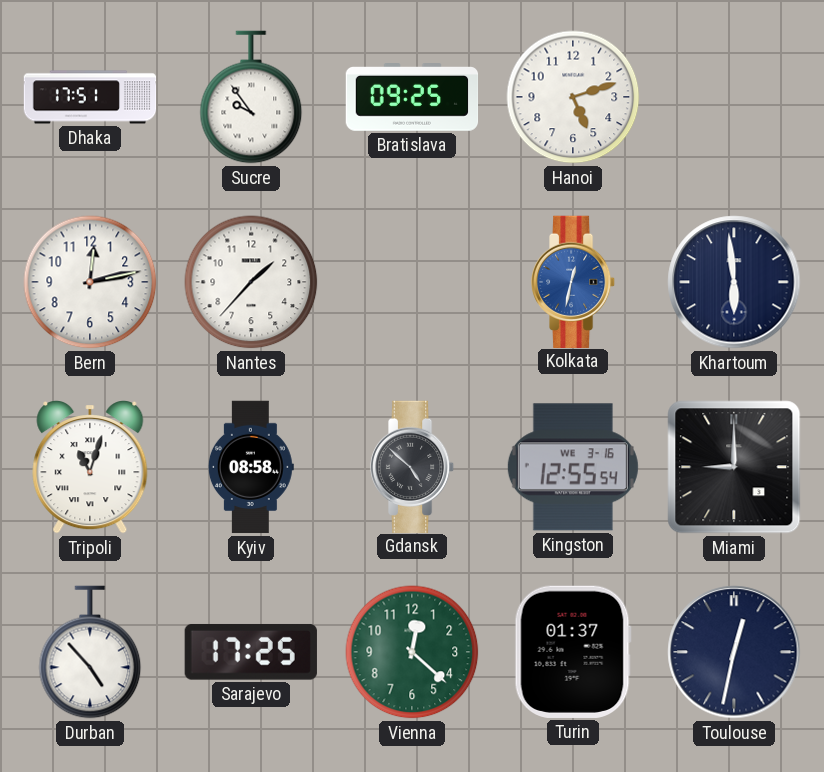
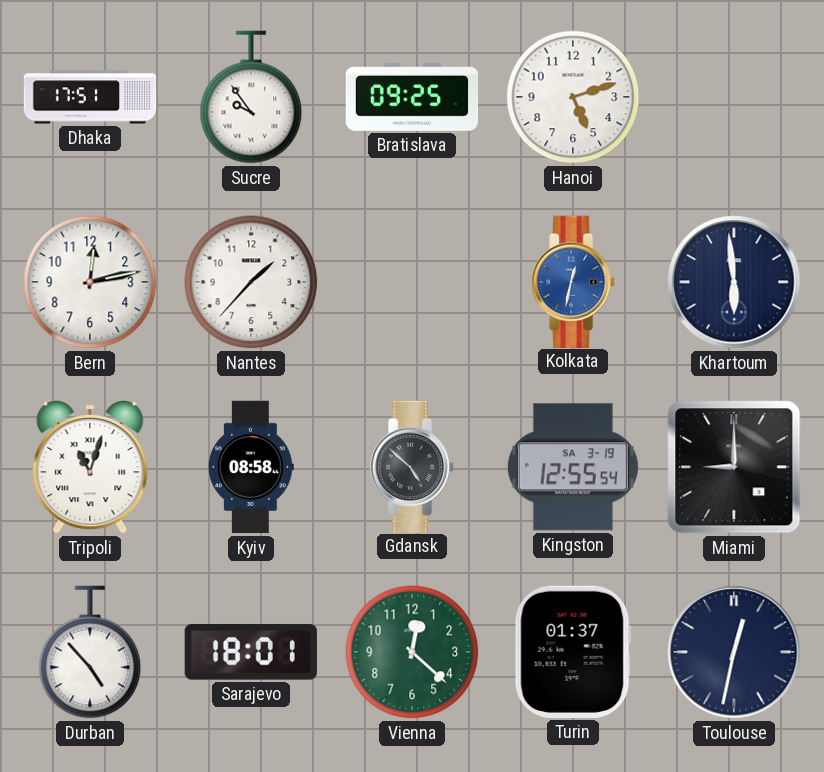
Kingston date: WE 3-16 -> SA 3-19
Sarajevo: 17:25 -> 18:01
